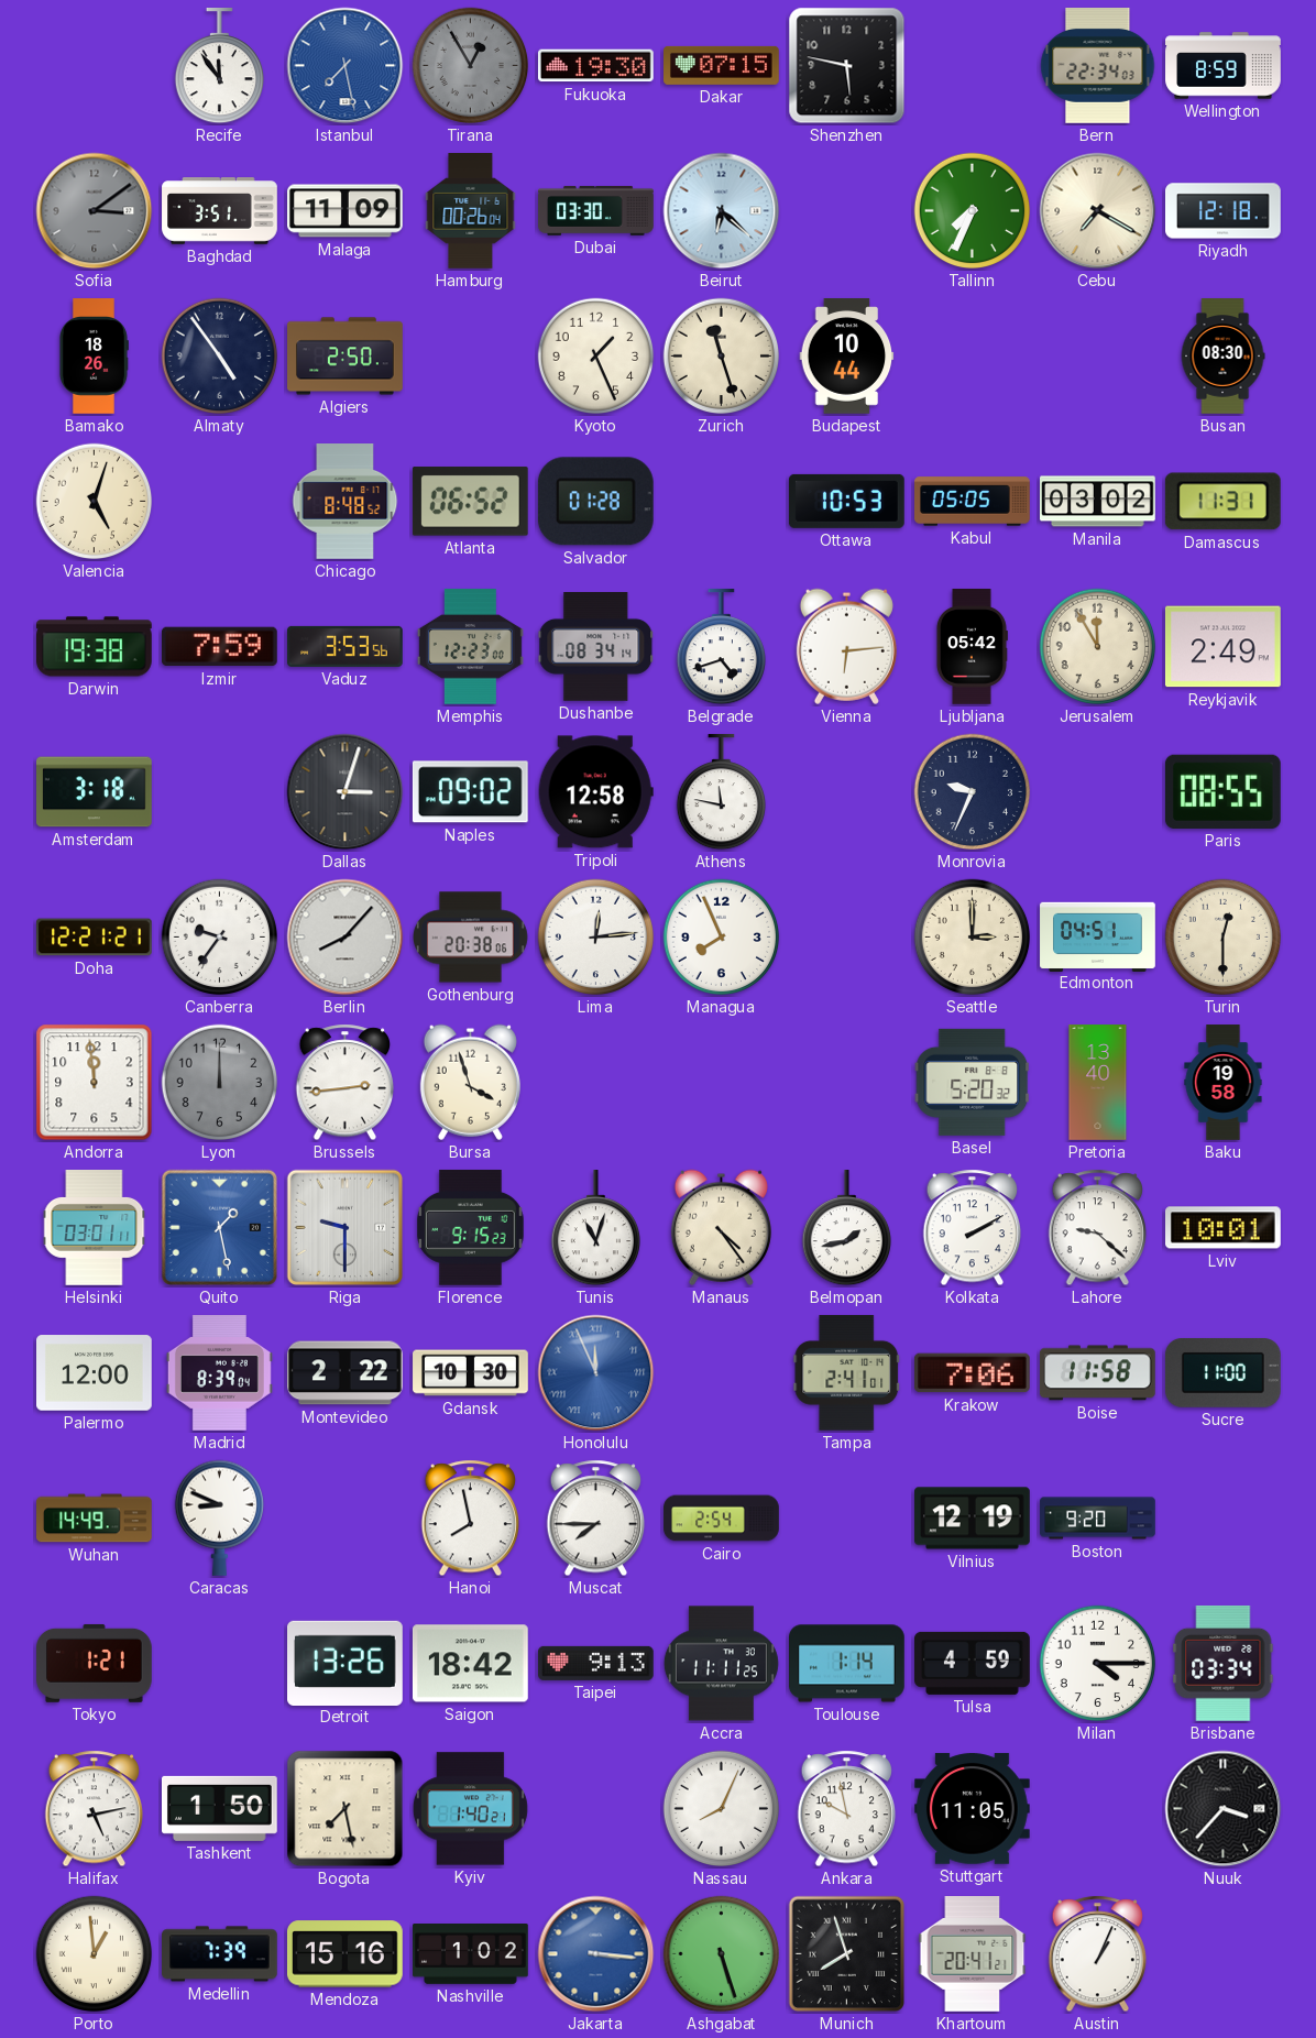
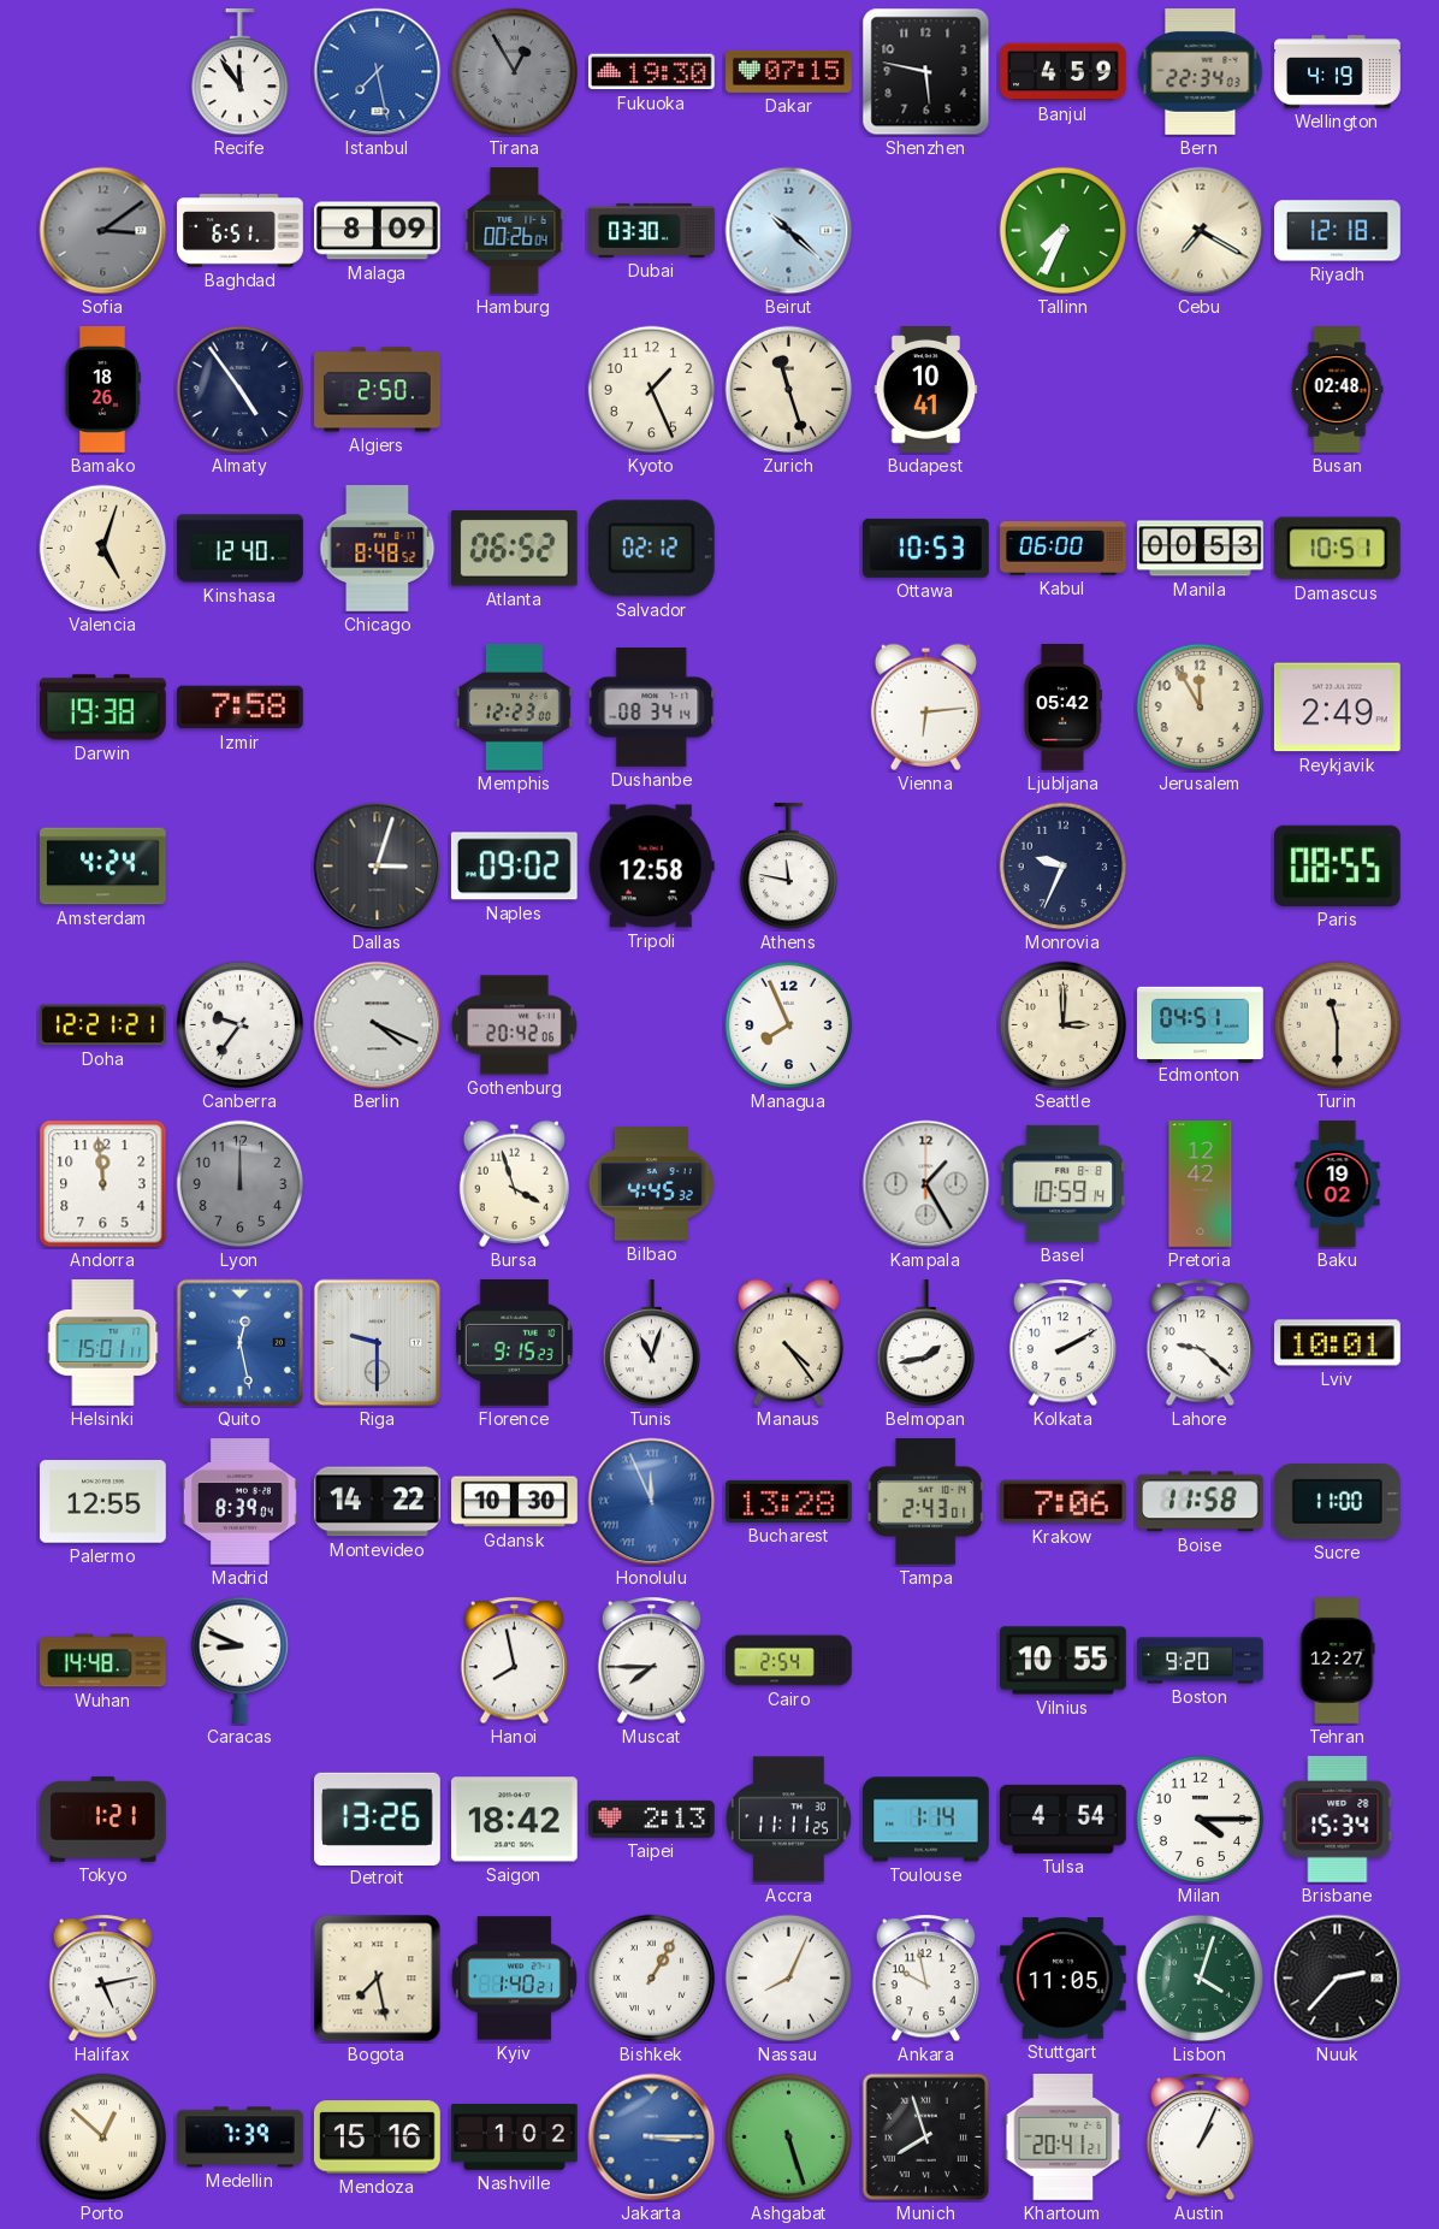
Banjul: none -> 4:59
Wellington: 8:59 -> 4:19
Baghdad: 3:51 -> 6:51
Malaga: 11:09 -> 8:09
Beirut: 6:22 -> 10:22
Budapest: 10:44 -> 10:41
Busan: 08:30 -> 02:48
Kinshasa: none -> 12:40
Salvador: 01:28 -> 02:12
Kabul: 05:05 -> 06:00
Manila: 03:02 -> 00:53
Damascus: 11:31 -> 10:51
Izmir: 7:59 -> 7:58
Vaduz: 3:53 -> none
Belgrade: 4:42 -> none
Amsterdam: 3:18 -> 4:24
Berlin: 8:07 -> 4:19
Gothenburg: 20:38 -> 20:42
Lima: 12:14 -> none
Turin: 12:30 -> 11:30
Brussels: 2:44 -> none
Bilbao: none -> 4:45
Kampala: none -> 1:25
Basel: 5:20 -> 10:59
Pretoria: 13:40 -> 12:42
Baku: 19:58 -> 19:02
Helsinki: 03:01 -> 15:01
Quito: 1:28 -> 12:28
Palermo: 12:00 -> 12:55
Montevideo: 2:22 -> 14:22
Bucharest: none -> 13:28
Tampa: 2:41 -> 2:43
Wuhan: 14:49 -> 14:48
Vilnius: 12:19 -> 10:55
Tehran: none -> 12:27
Taipei: 9:13 -> 2:13
Tulsa: 4:59 -> 4:54
Brisbane: 03:34 -> 15:34
Tashkent: 1:50 -> none
Bishkek: none -> 1:05
Lisbon: none -> 4:03
Nuuk: 3:37 -> 2:37
Porto: 12:59 -> 12:52
Jakarta: 3:16 -> 3:15
